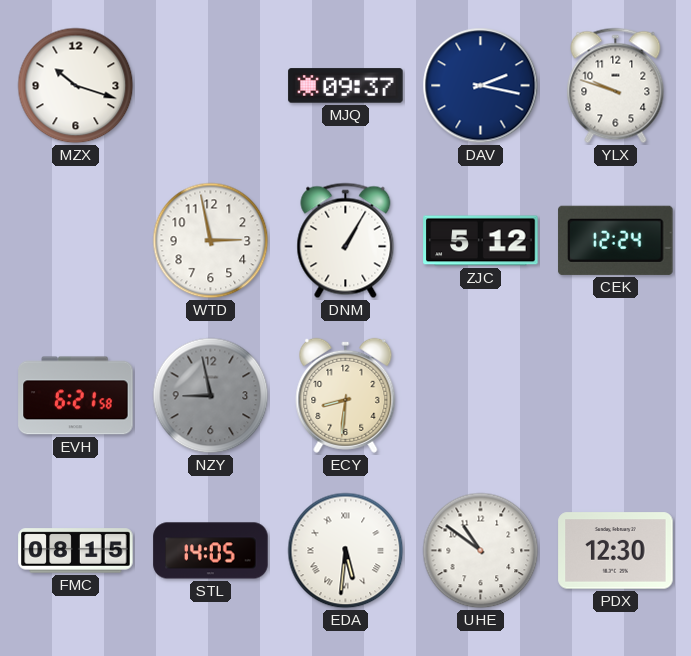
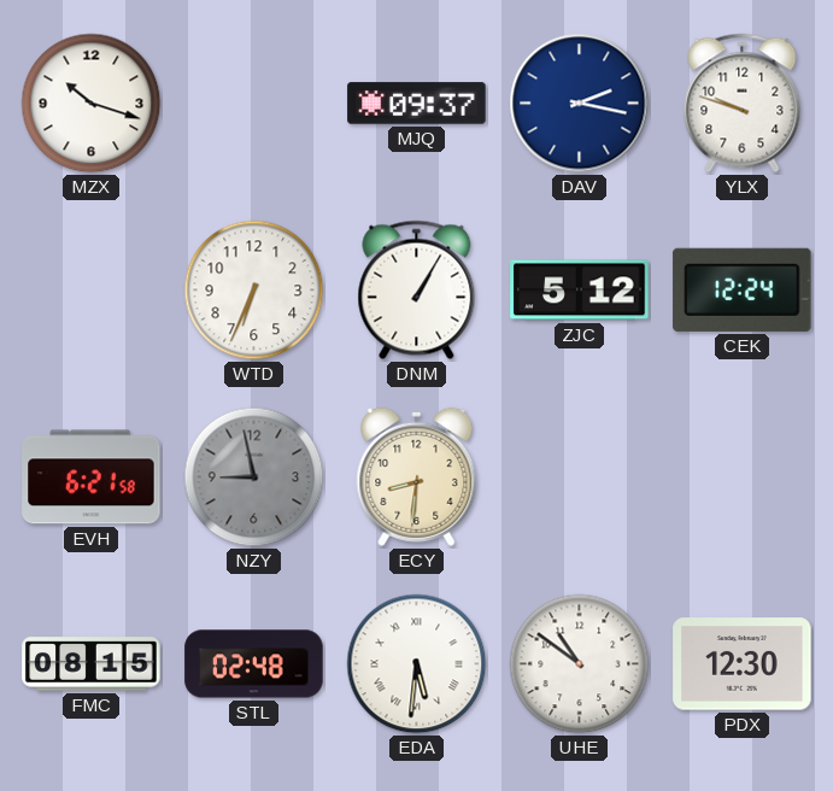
WTD: 2:58 -> 6:34
STL: 14:05 -> 02:48
